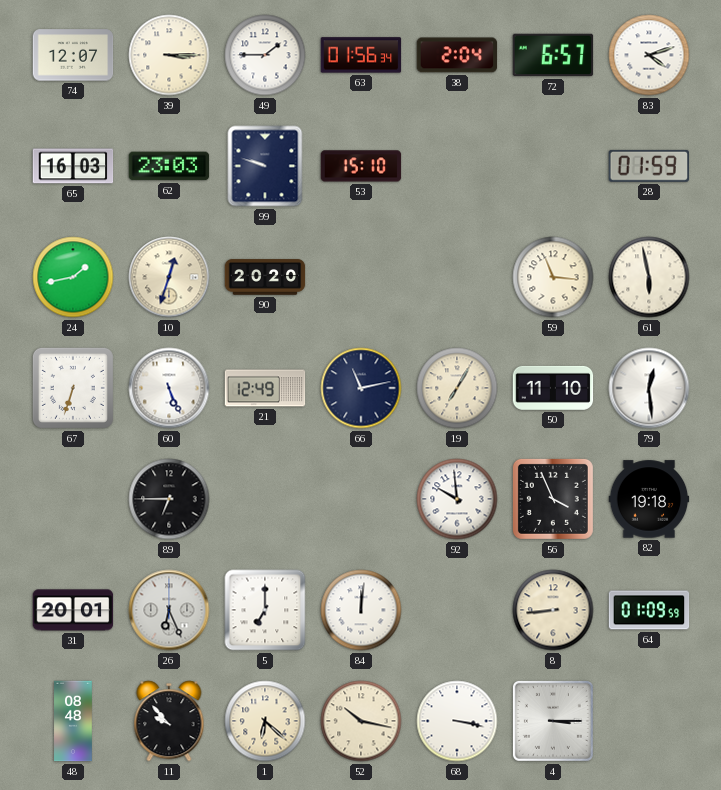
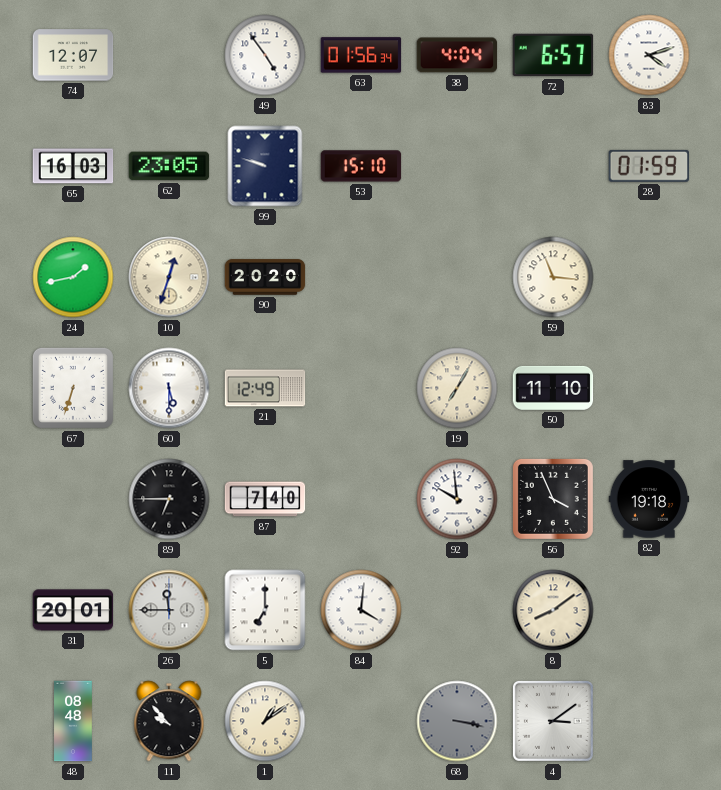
39: 3:15 -> none
49: 1:45 -> 4:54
38: 2:04 -> 4:04
62: 23:03 -> 23:05
61: 5:58 -> none
60: 5:26 -> 5:30
66: 11:13 -> none
79: 12:29 -> none
87: none -> 7:40
26: 6:26 -> 11:45
84: 12:01 -> 4:01
8: 8:44 -> 8:09
64: 01:09 -> none
1: 6:22 -> 1:09
52: 10:17 -> none
68 dial: white -> grey
4: 3:15 -> 3:09
